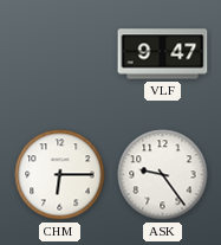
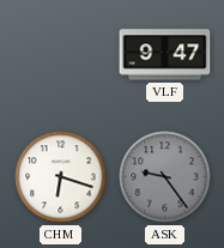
CHM: 6:15 -> 6:18
ASK dial: white -> grey
